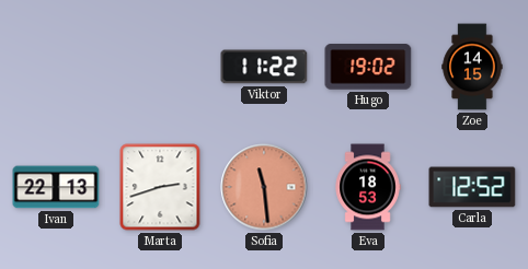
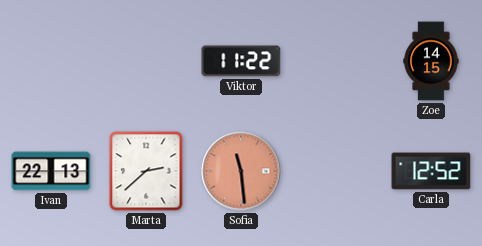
Hugo: 19:02 -> none
Marta: 2:42 -> 2:38
Eva: 18:53 -> none
